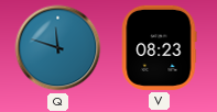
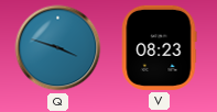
Q: 11:48 -> 3:48
